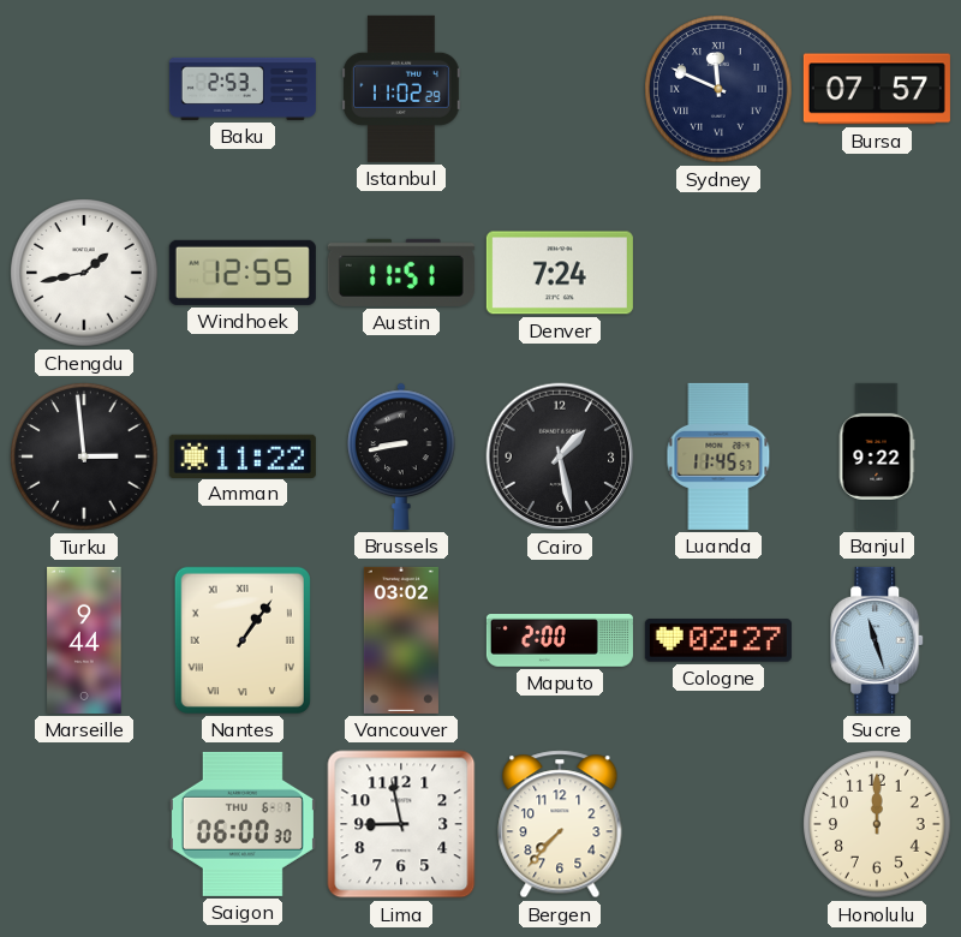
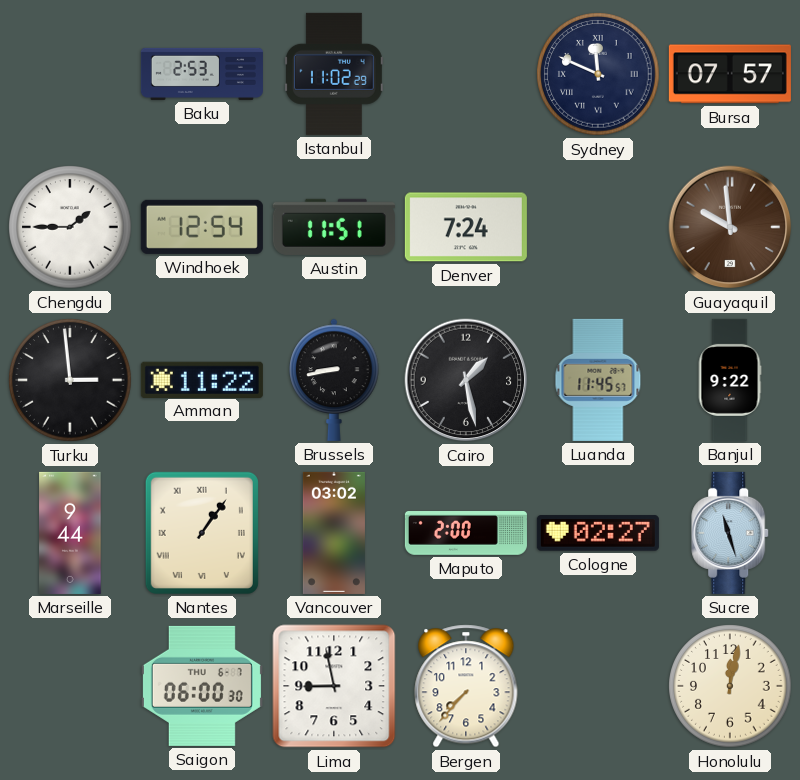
Chengdu: 1:43 -> 1:45
Windhoek: 12:55 -> 12:54
Guayaquil: none -> 9:59
Honolulu: 12:00 -> 12:02
